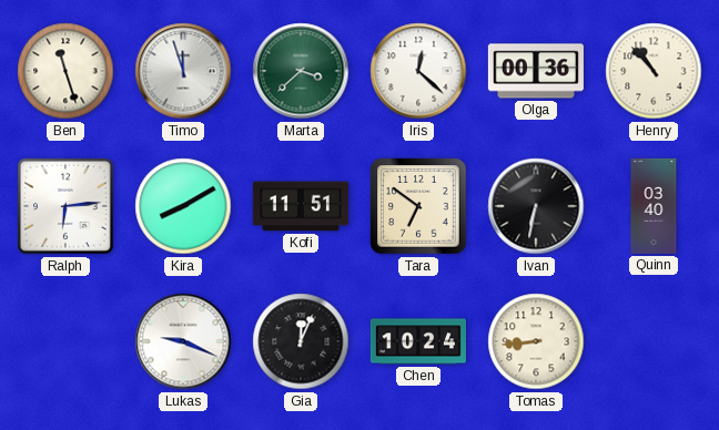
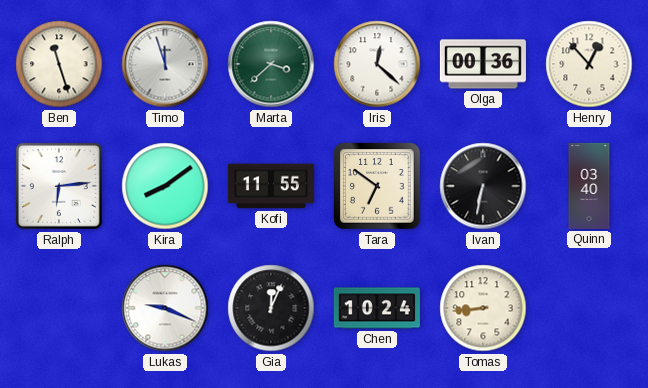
Henry: 10:53 -> 12:53
Kira: 8:10 -> 8:09
Kofi: 11:51 -> 11:55
